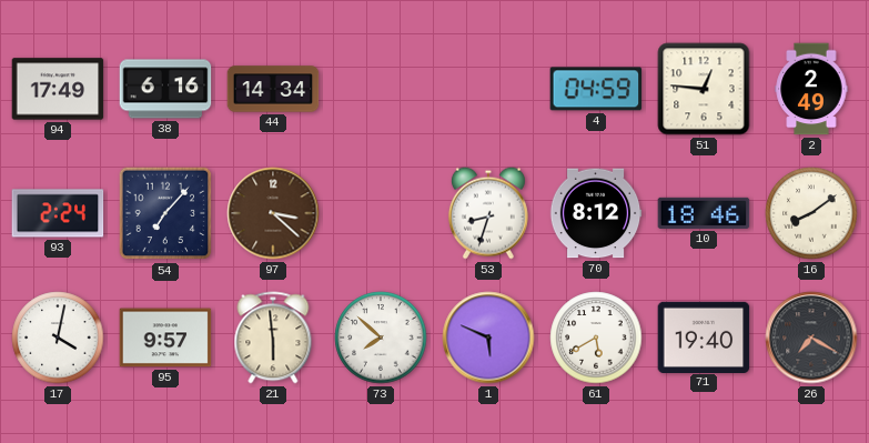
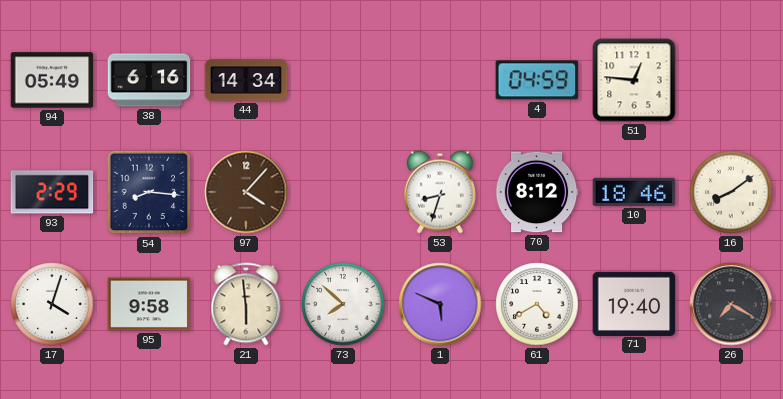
94: 17:49 -> 05:49
2: 2:49 -> none
93: 2:24 -> 2:29
54: 7:07 -> 8:16
97: 3:22 -> 4:07
17: 4:02 -> 4:03
95: 9:57 -> 9:58
61: 5:40 -> 4:40
